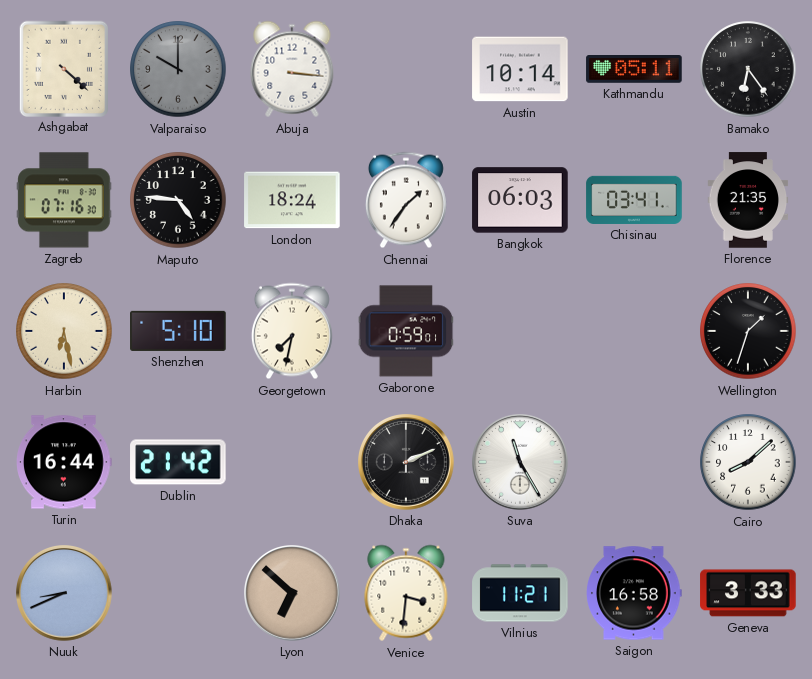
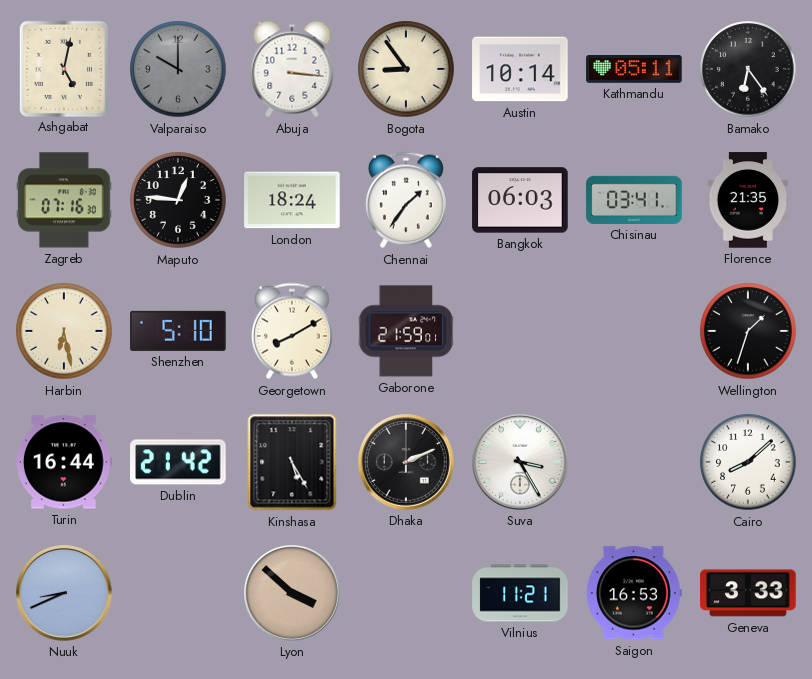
Ashgabat: 4:22 -> 5:02
Bogota: none -> 8:54
Maputo: 4:46 -> 12:46
Georgetown: 7:32 -> 8:10
Gaborone: 0:59 -> 21:59
Kinshasa: none -> 5:25
Suva: 11:25 -> 3:25
Lyon: 6:52 -> 3:52
Venice: 3:31 -> none
Saigon: 16:58 -> 16:53
